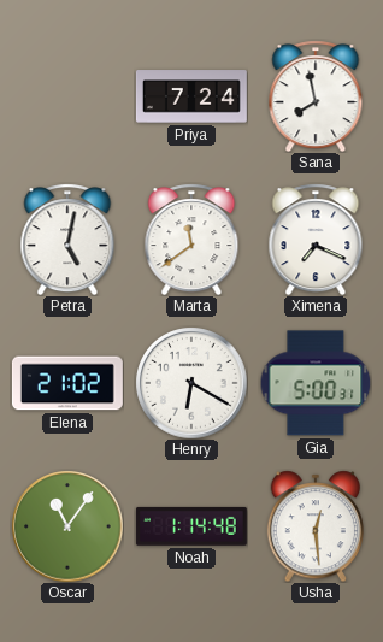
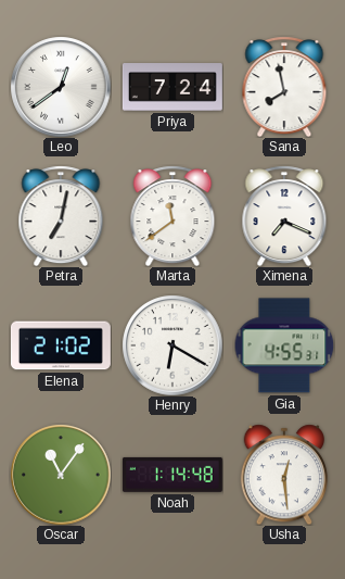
Leo: none -> 12:39
Petra: 5:02 -> 7:02
Gia: 5:00 -> 4:55
